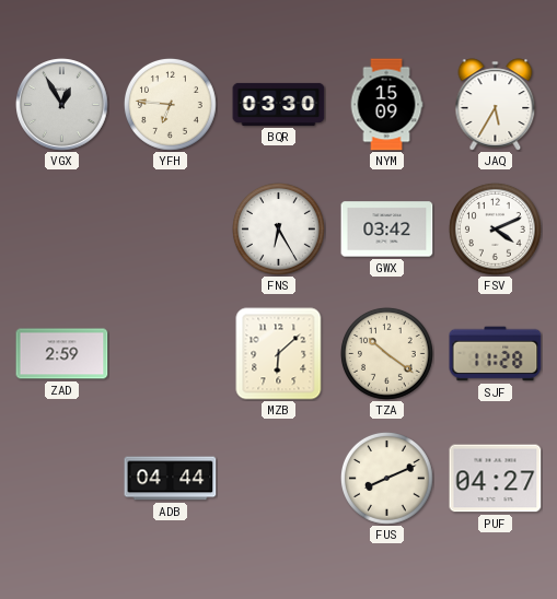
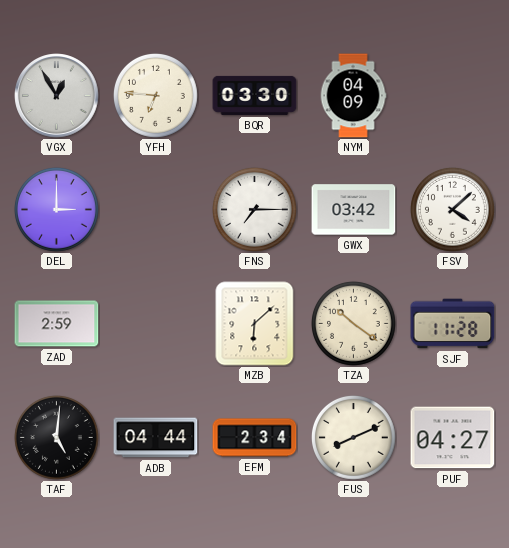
NYM: 15:09 -> 04:09
JAQ: 5:35 -> none
DEL: none -> 3:00
FNS: 6:25 -> 7:15
FSV: 4:11 -> 4:08
TAF: none -> 5:01
EFM: none -> 2:34
